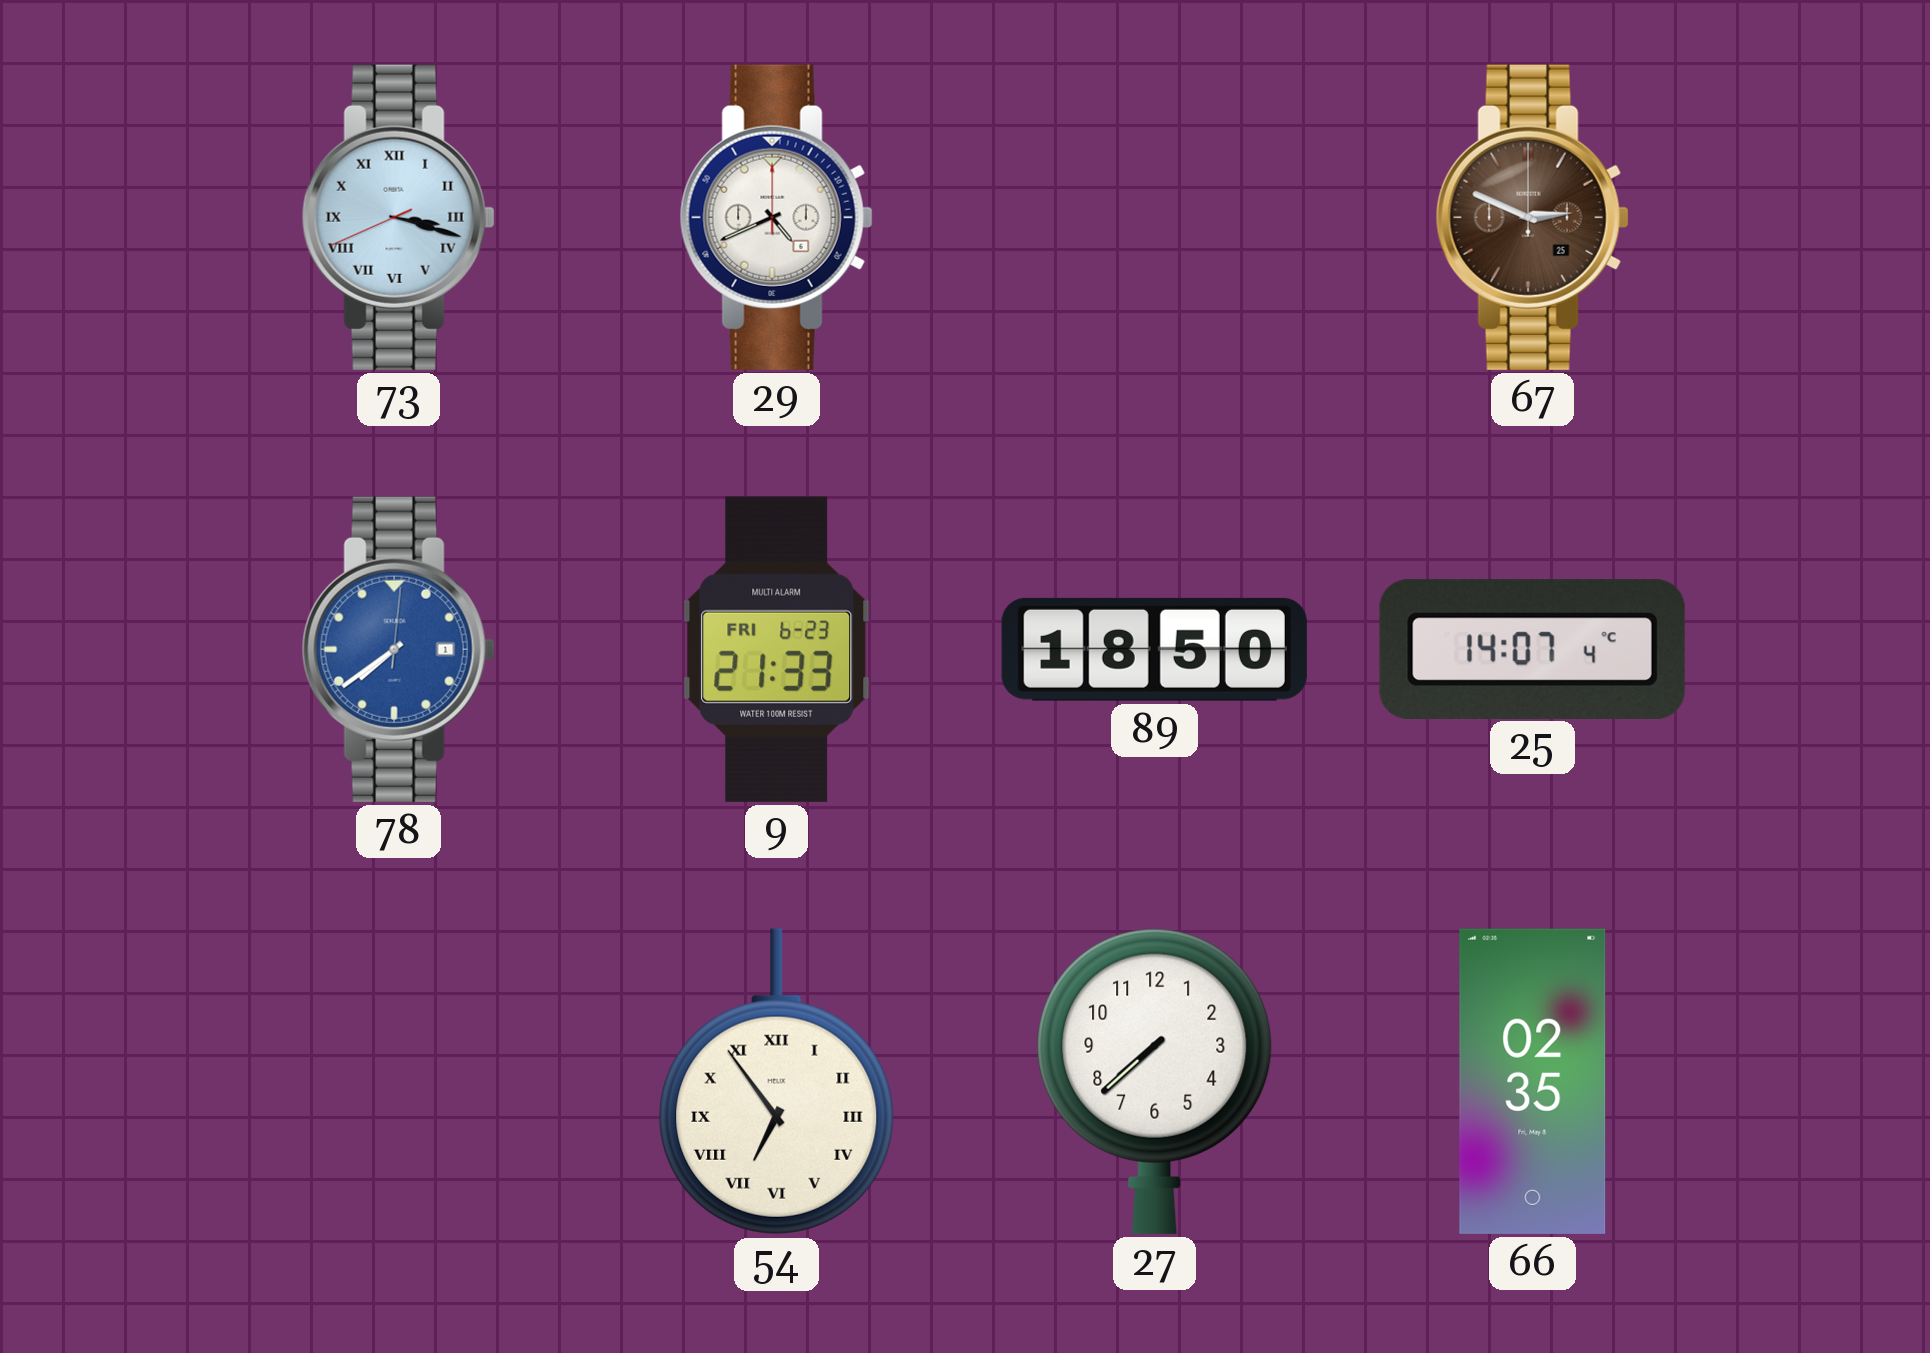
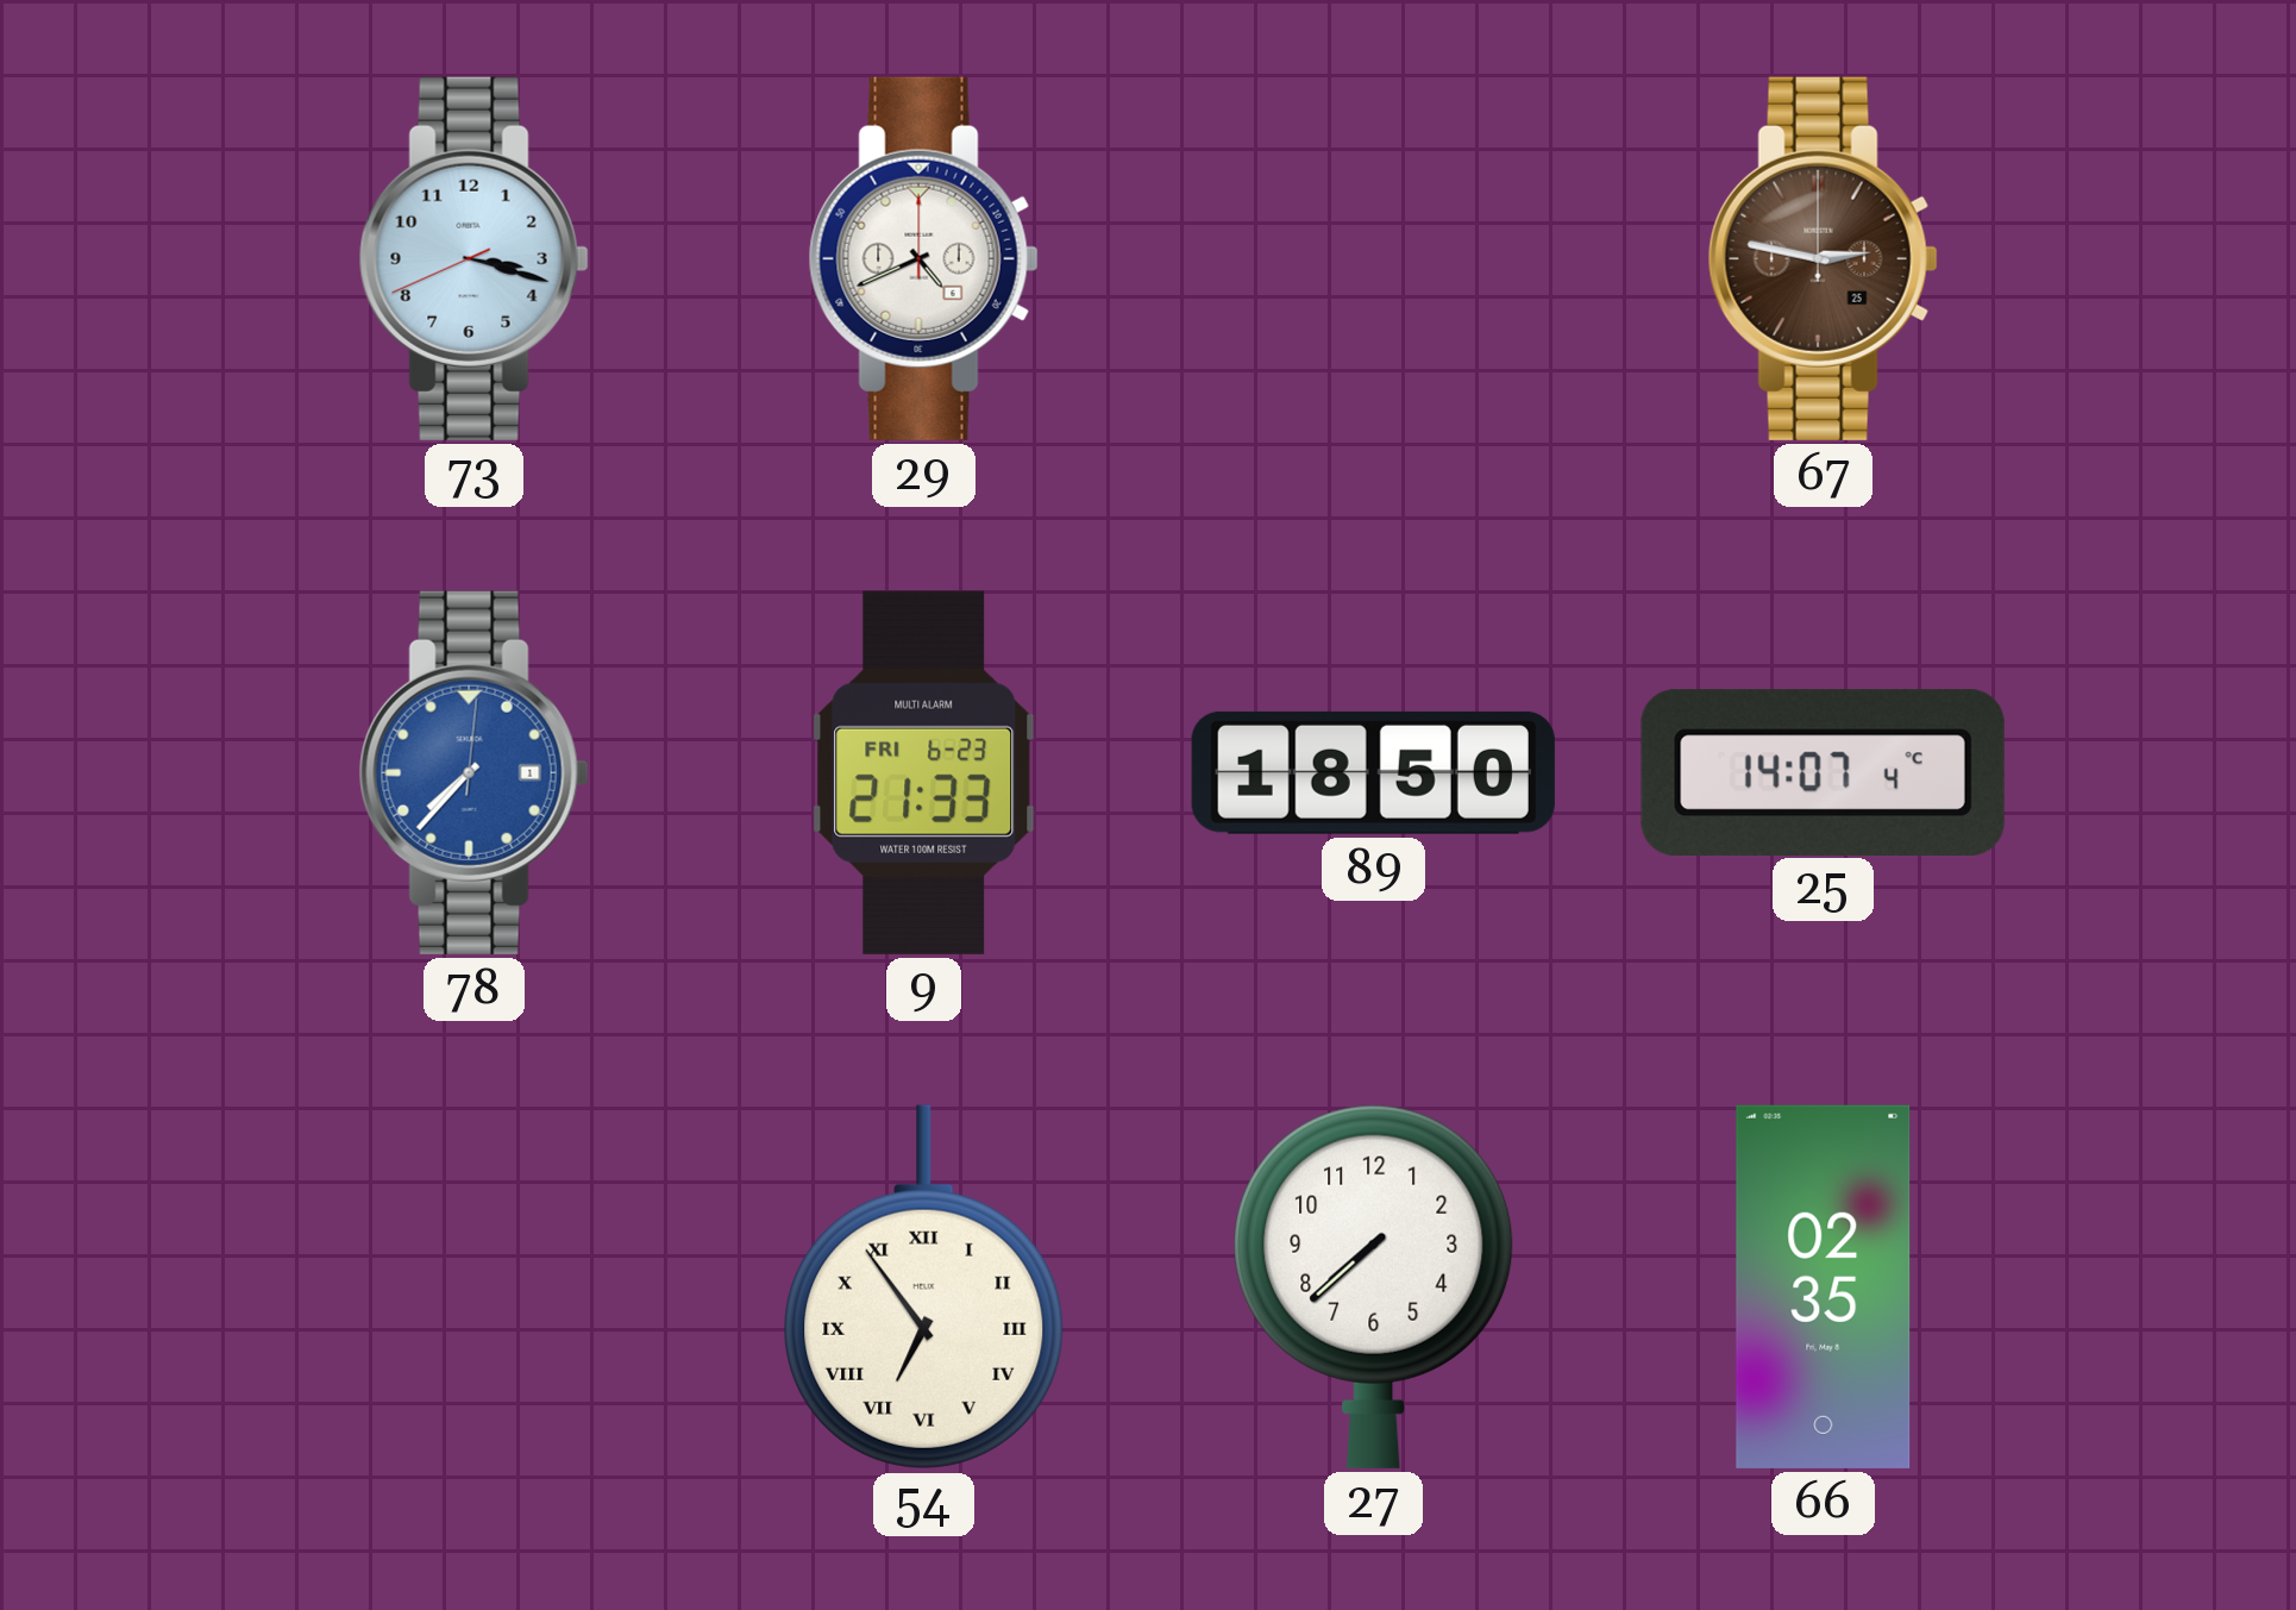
73 numerals: Roman -> Arabic
67: 2:49 -> 2:47
78: 7:39 -> 7:37
